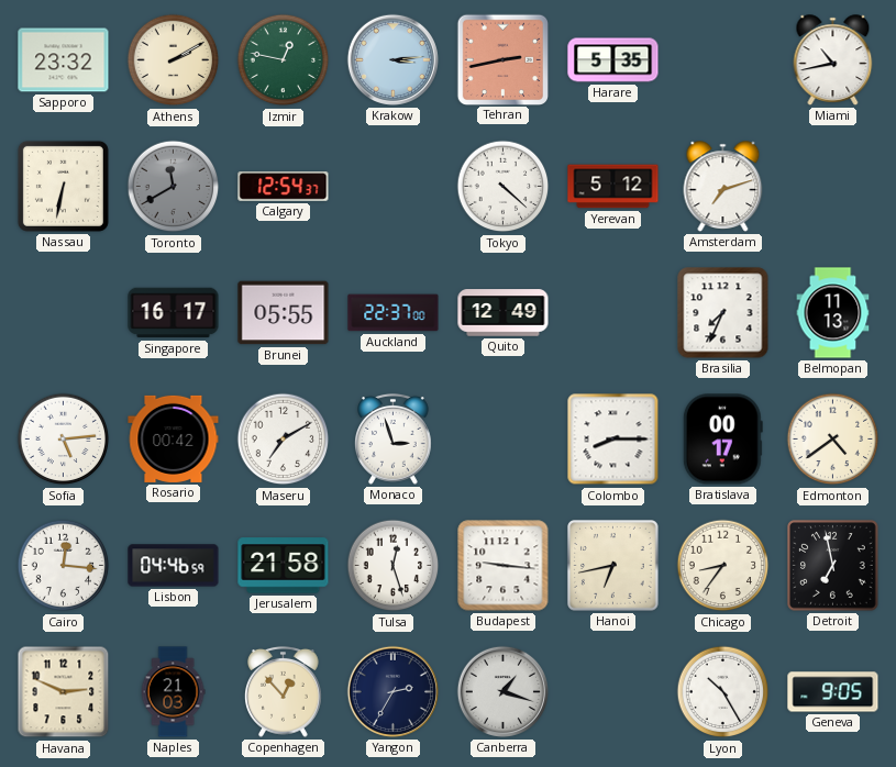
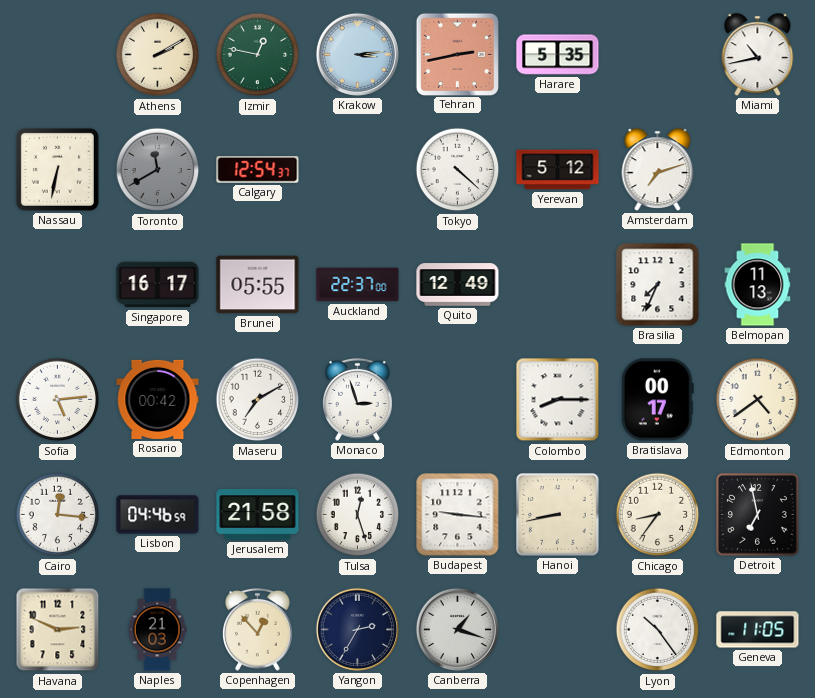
Sapporo: 23:32 -> none
Hanoi: 6:43 -> 8:43
Lyon: 10:25 -> 10:24
Geneva: 9:05 -> 11:05
